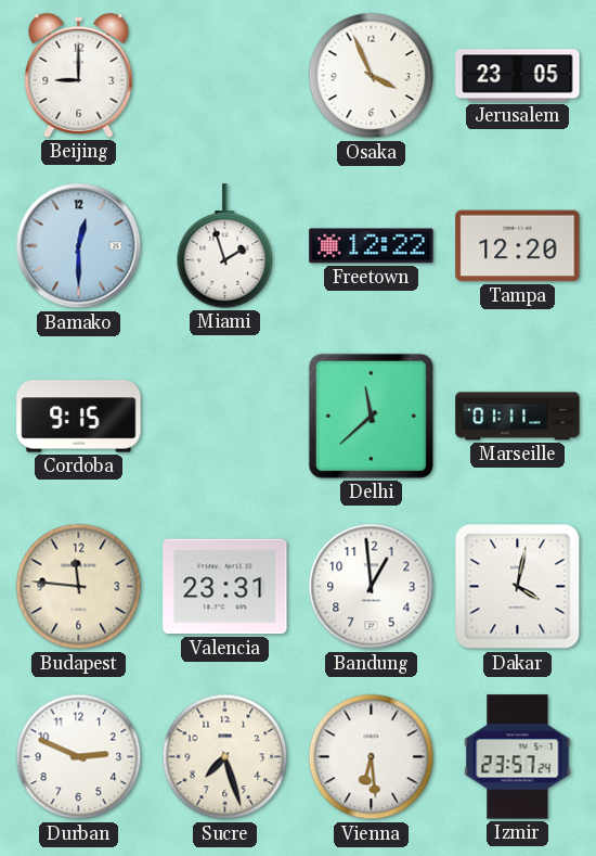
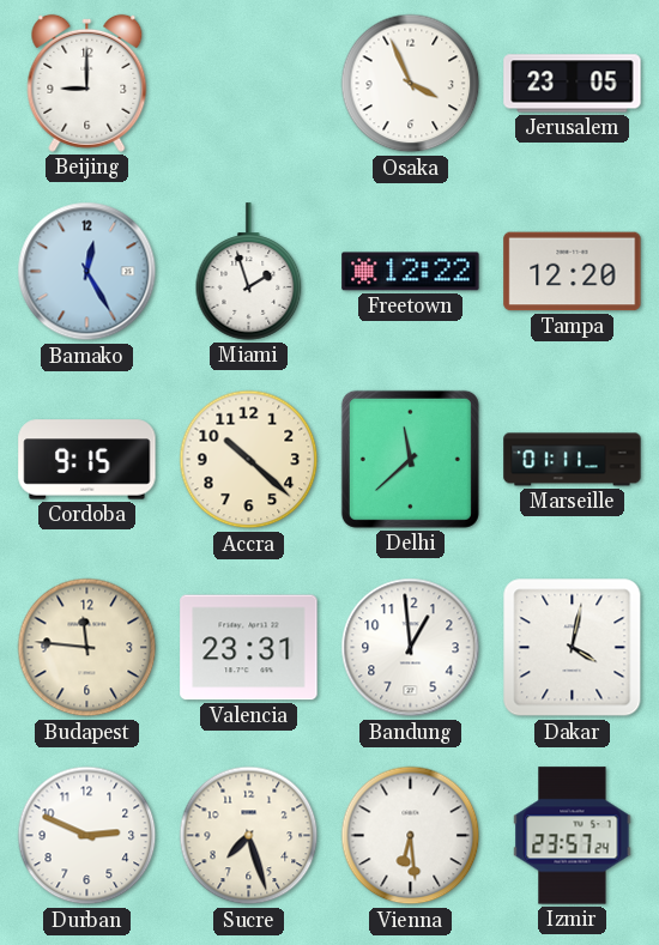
Bamako: 12:30 -> 12:25
Accra: none -> 10:22
